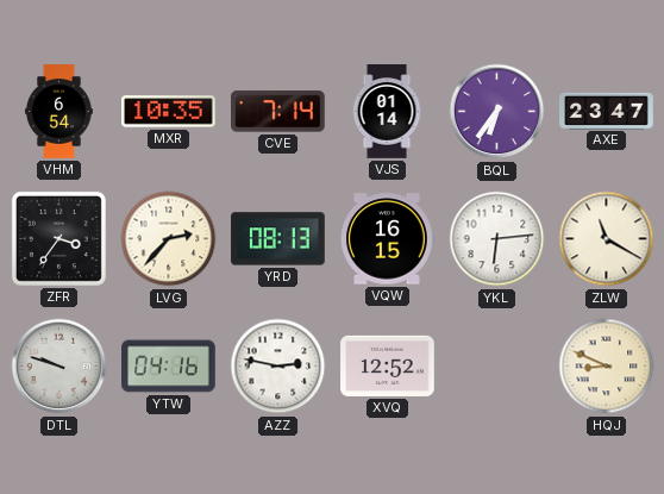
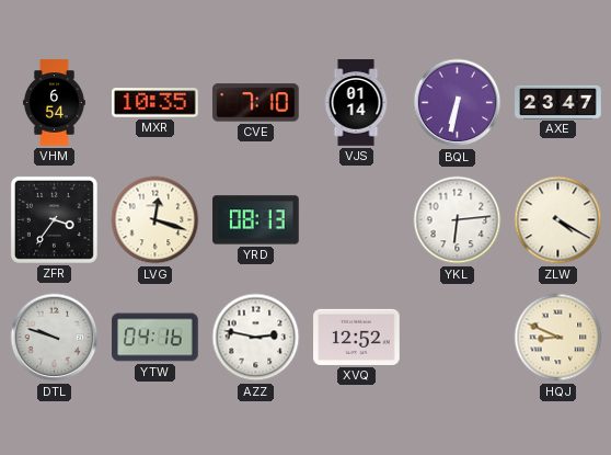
CVE: 7:14 -> 7:10
BQL: 6:36 -> 6:32
LVG: 2:37 -> 12:18
VQW: 16:15 -> none
ZLW: 11:20 -> 4:20
